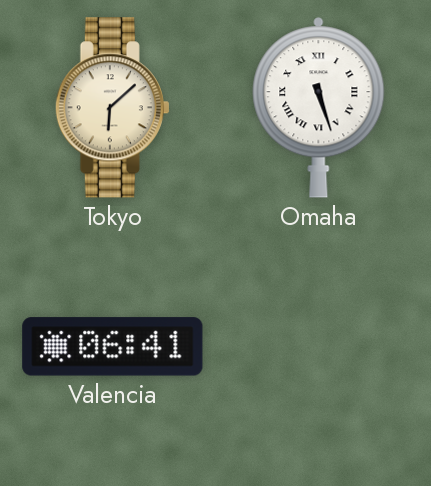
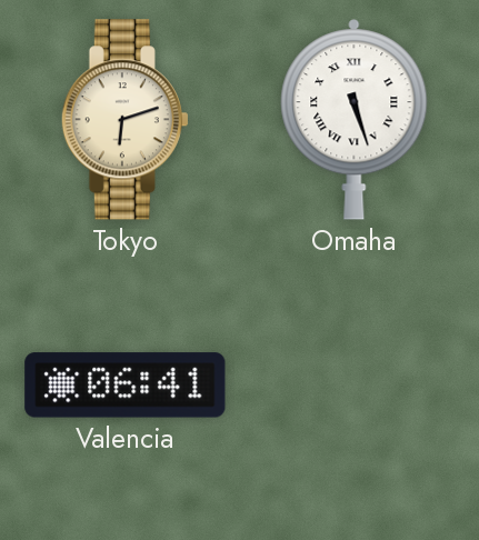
Tokyo: 6:08 -> 6:12
